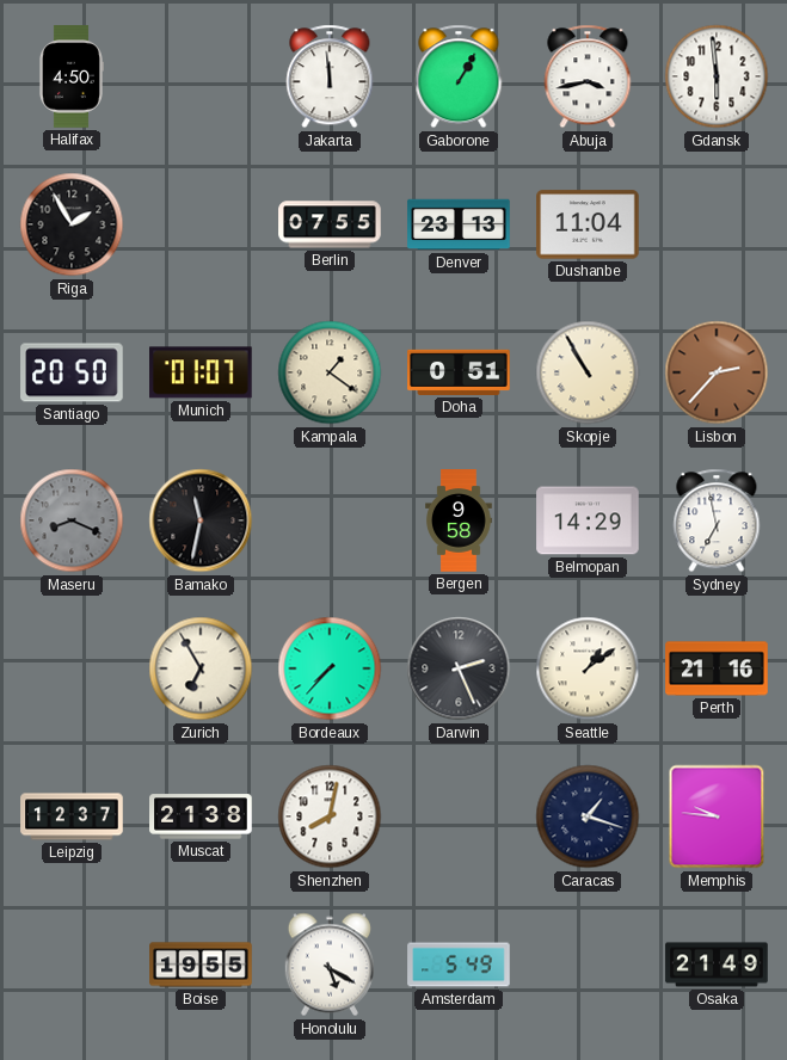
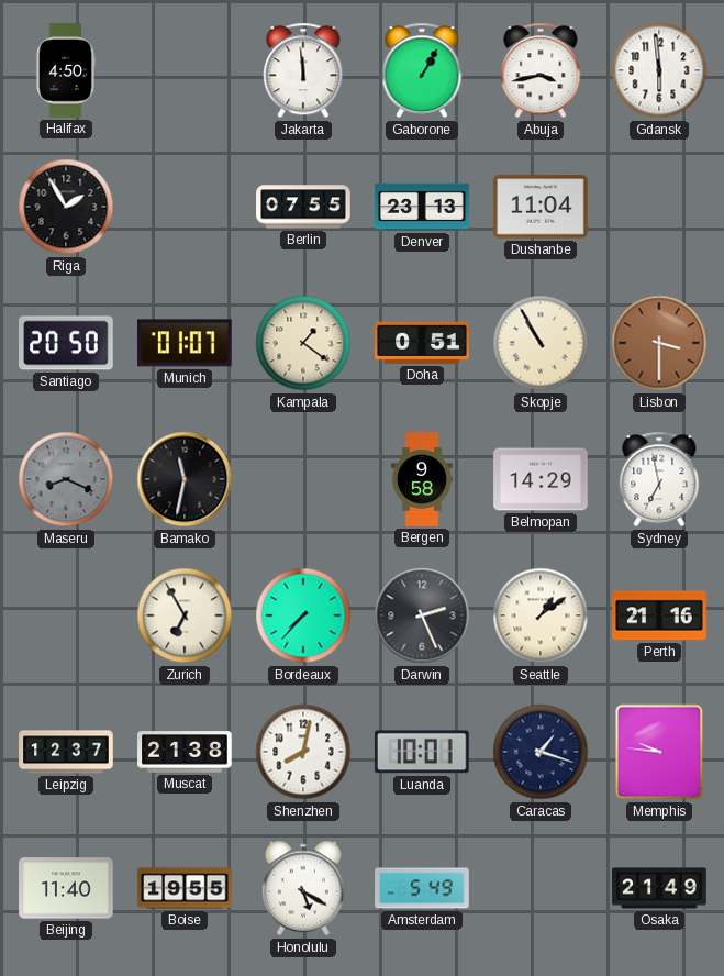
Lisbon: 2:37 -> 3:30
Luanda: none -> 10:01
Beijing: none -> 11:40
